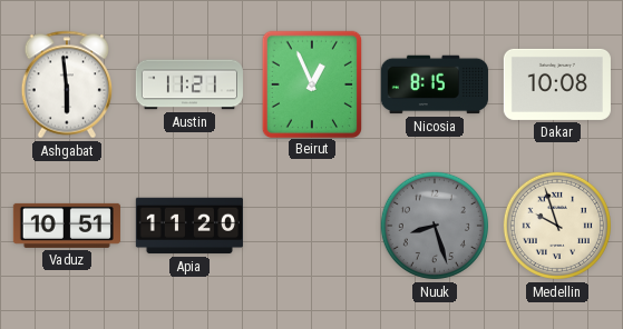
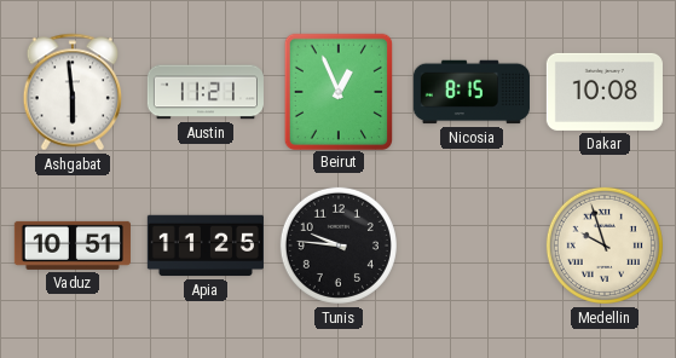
Apia: 11:20 -> 11:25
Tunis: none -> 9:46
Nuuk: 8:27 -> none
